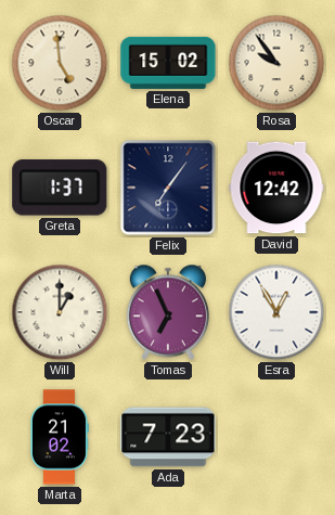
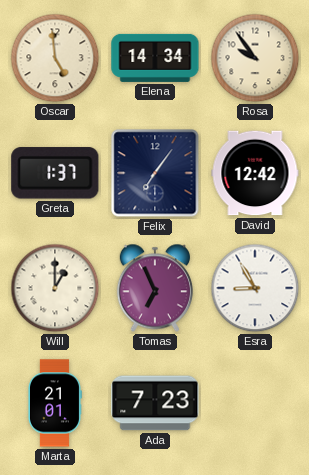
Elena: 15:02 -> 14:34
Esra: 12:55 -> 8:55
Marta: 21:02 -> 21:01
